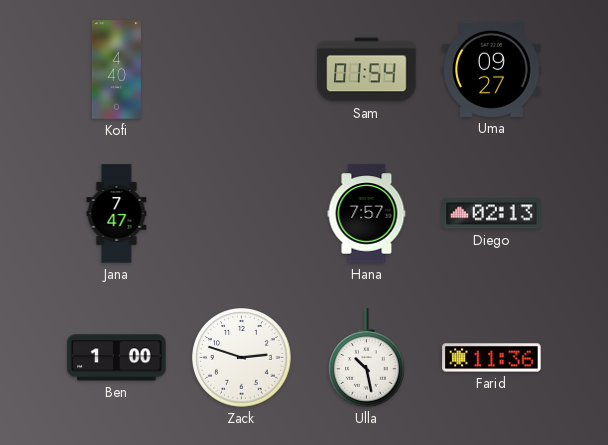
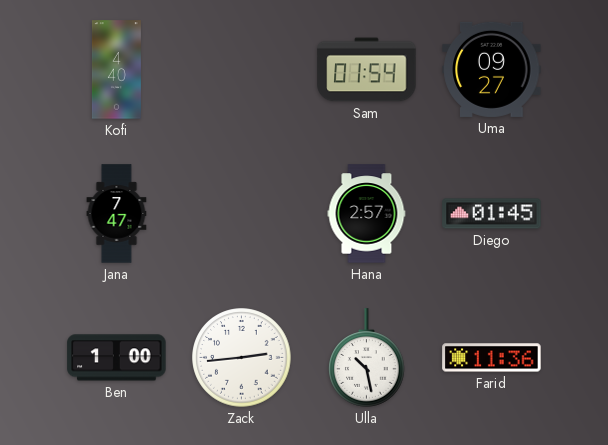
Hana: 7:57 -> 2:57
Diego: 02:13 -> 01:45
Zack: 2:48 -> 2:44
